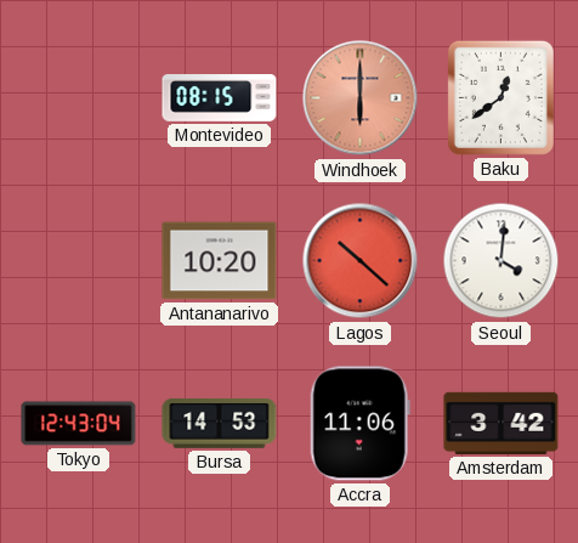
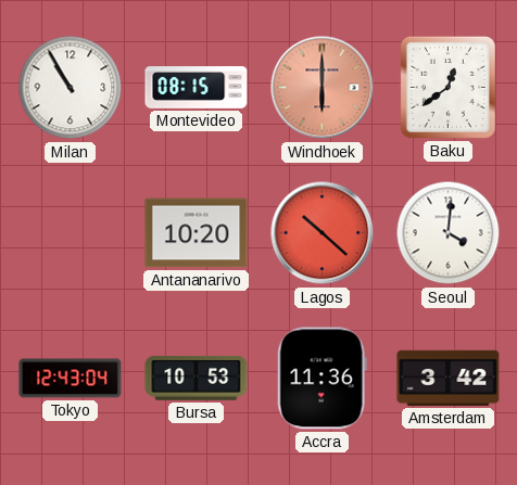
Milan: none -> 10:55
Bursa: 14:53 -> 10:53
Accra: 11:06 -> 11:36
